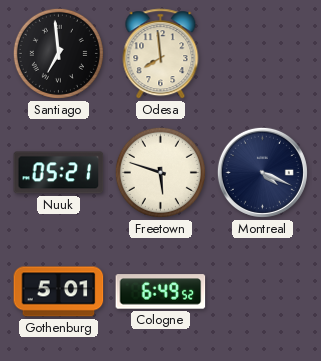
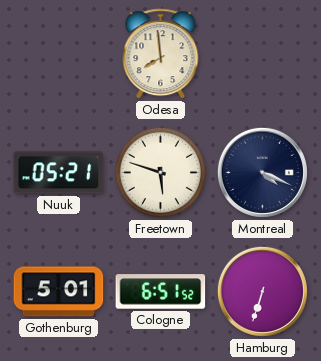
Santiago: 6:59 -> none
Cologne: 6:49 -> 6:51
Hamburg: none -> 6:33
